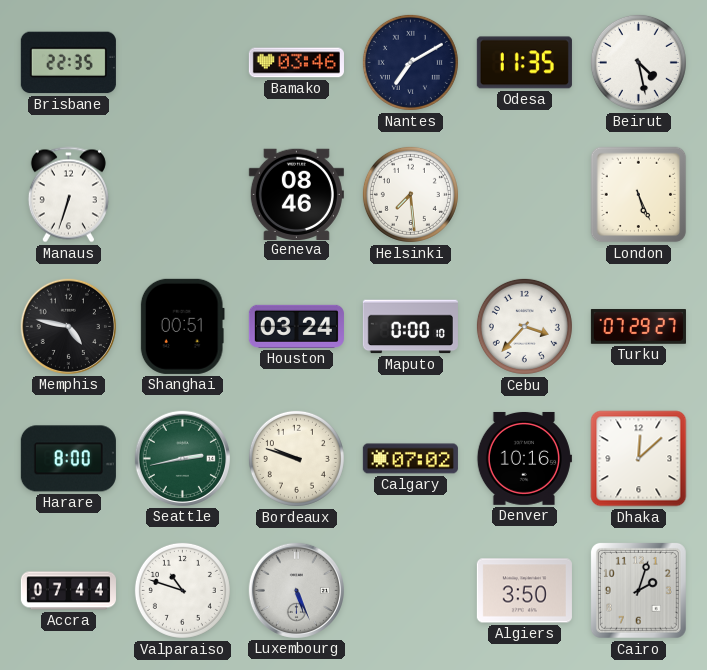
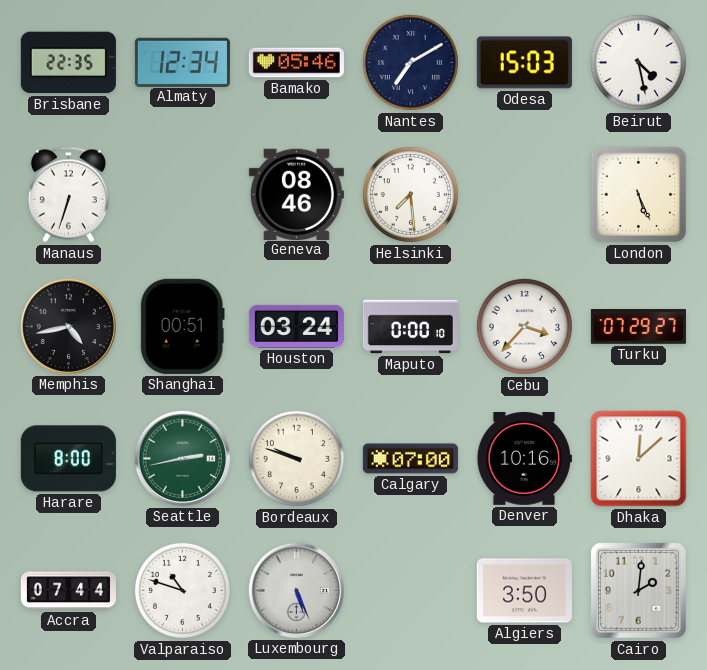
Almaty: none -> 12:34
Bamako: 03:46 -> 05:46
Odesa: 11:35 -> 15:03
Memphis: 4:47 -> 4:43
Calgary: 07:02 -> 07:00
Cairo: 2:03 -> 2:01
